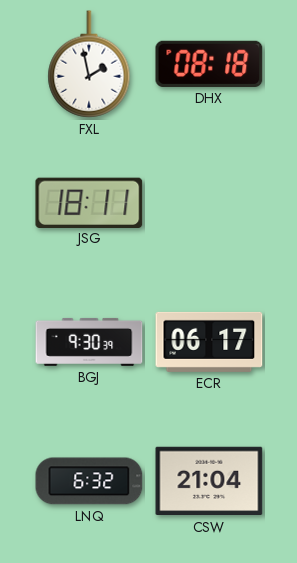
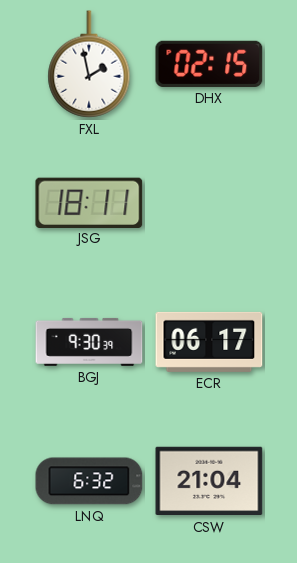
DHX: 08:18 -> 02:15
